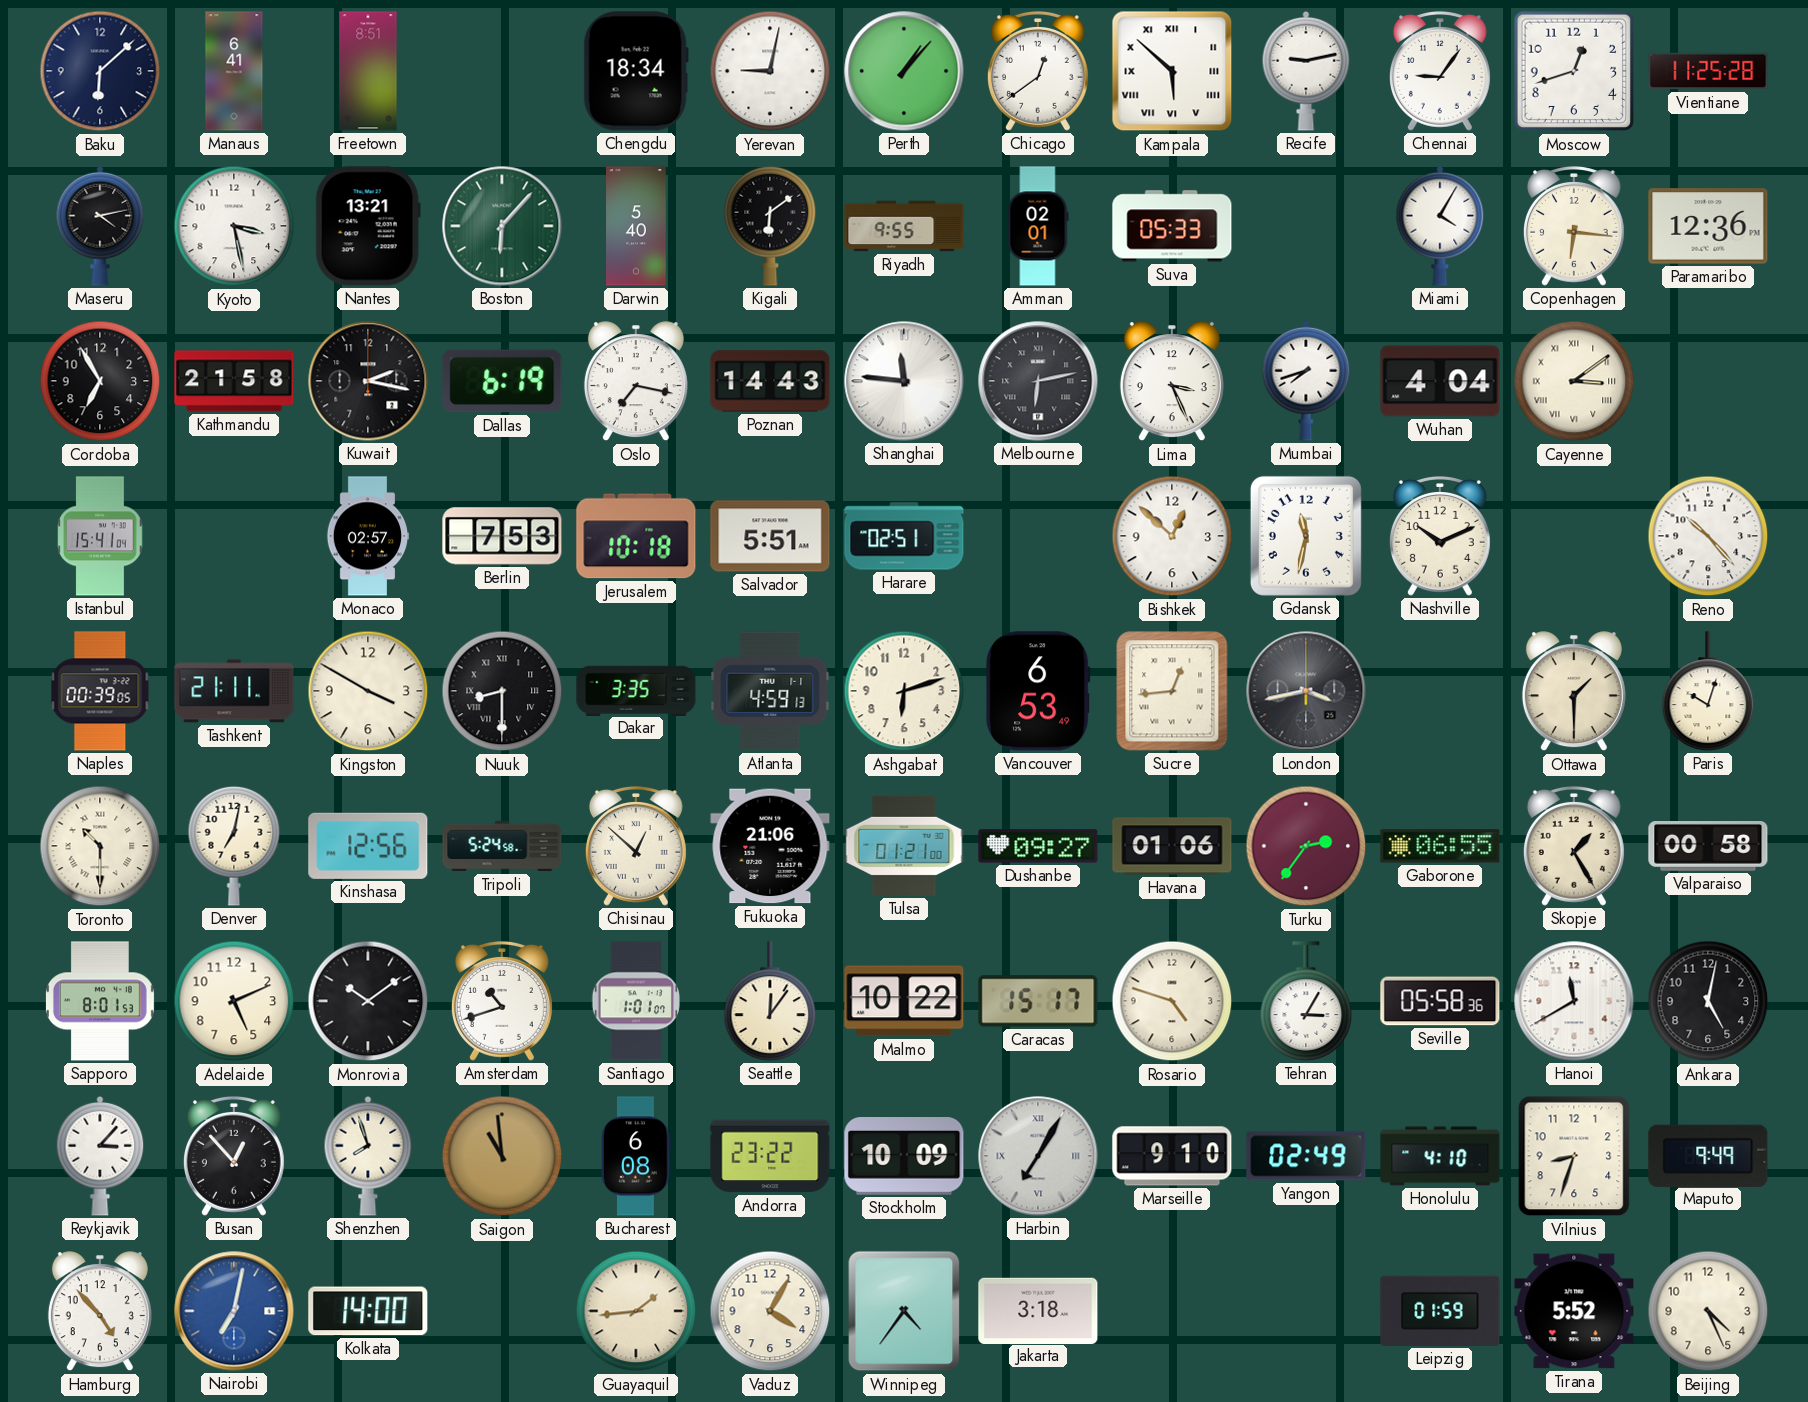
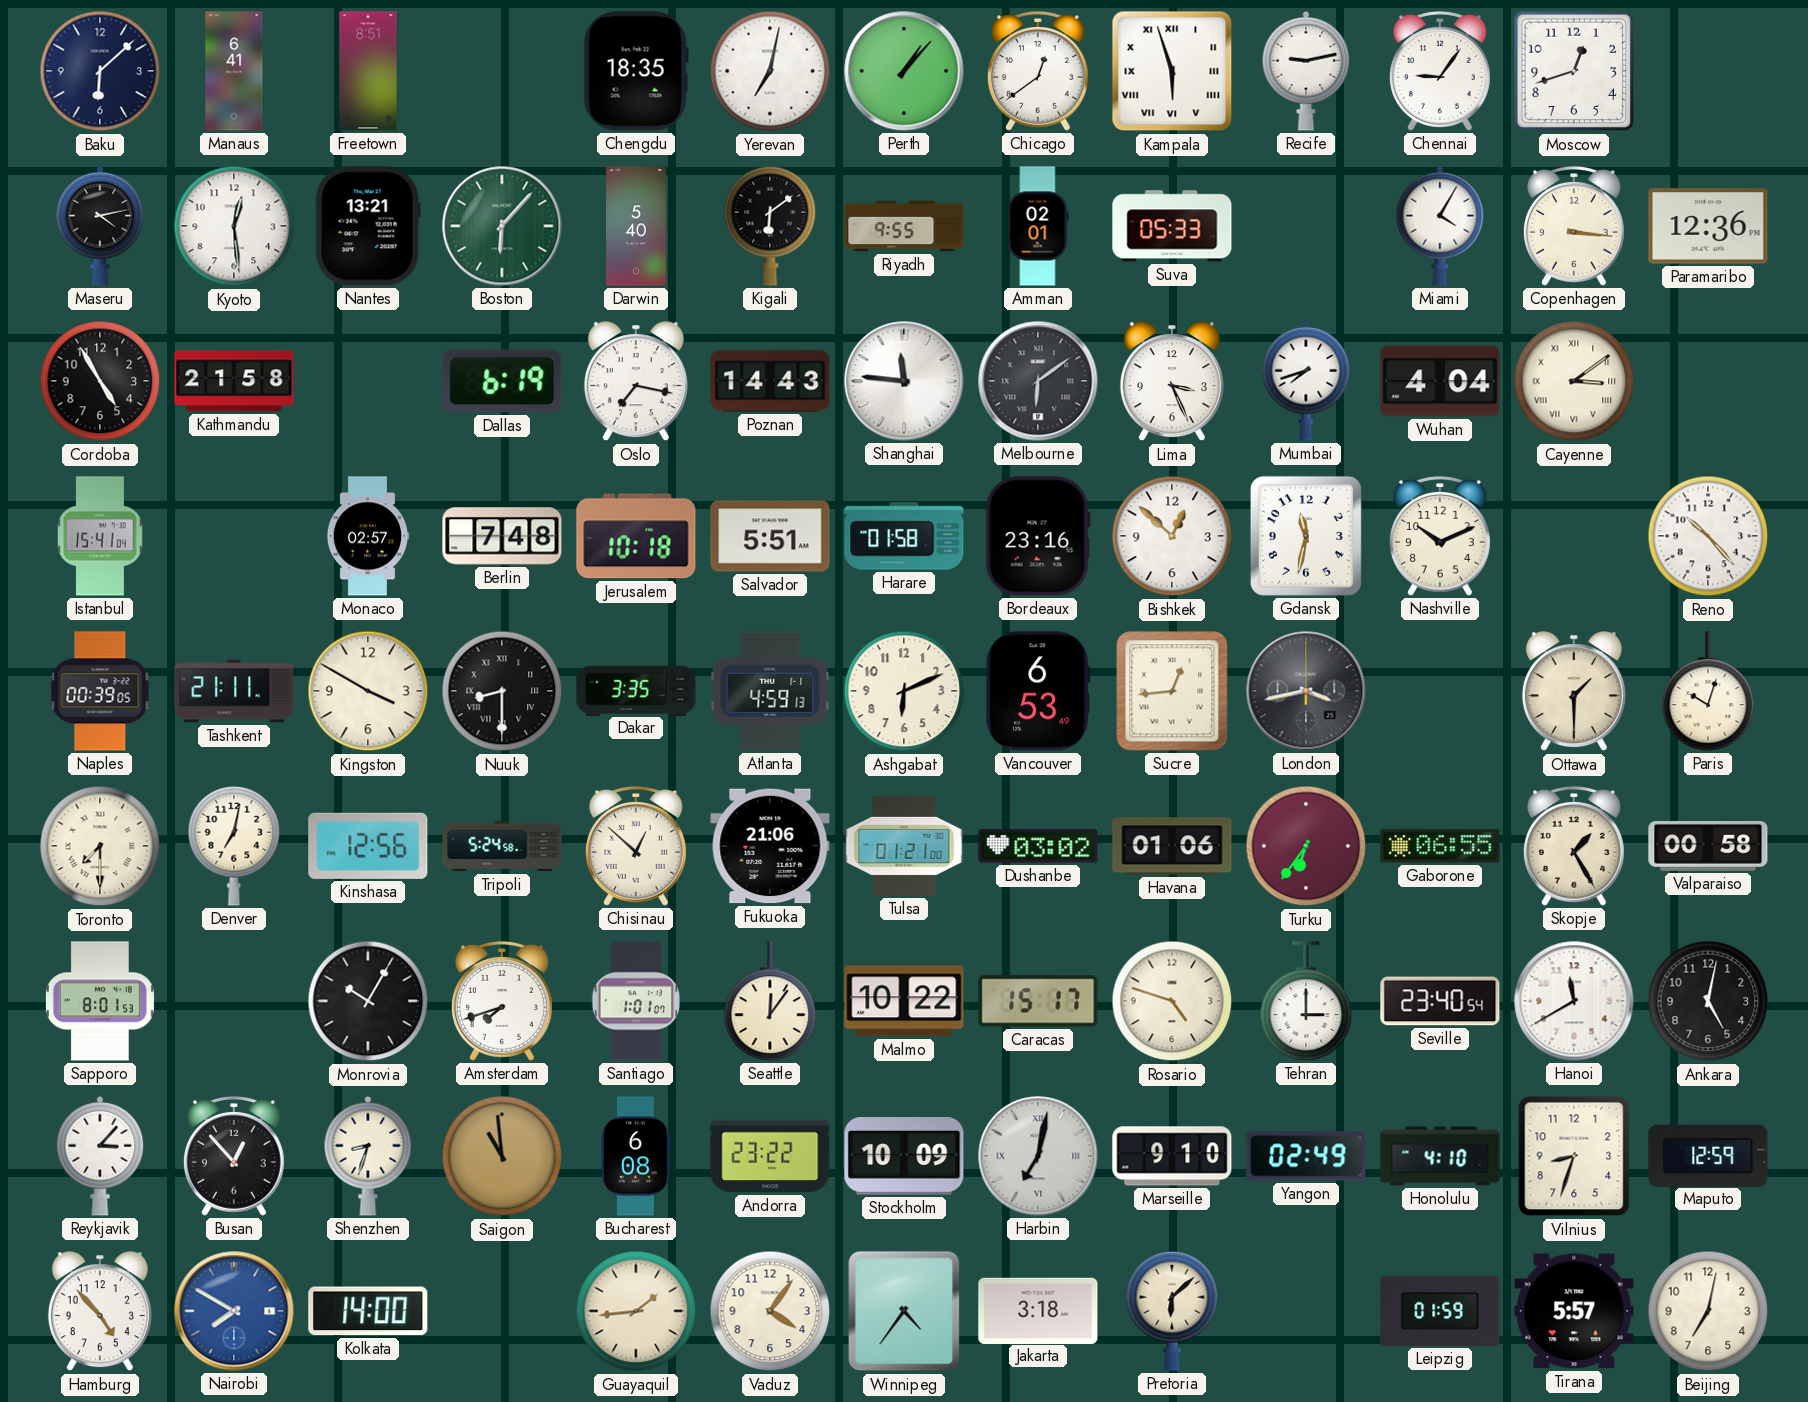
Chengdu: 18:34 -> 18:35
Yerevan: 9:02 -> 7:02
Kampala: 5:52 -> 5:57
Vientiane: 11:25 -> none
Kyoto: 3:28 -> 12:29
Copenhagen: 6:16 -> 3:16
Cordoba: 6:55 -> 4:55
Kuwait: 2:17 -> none
Melbourne: 6:13 -> 6:09
Berlin: 7:53 -> 7:48
Harare: 02:51 -> 01:58
Bordeaux: none -> 23:16
Ashgabat: 6:12 -> 6:11
Toronto: 10:30 -> 7:30
Dushanbe: 09:27 -> 03:02
Turku: 2:36 -> 6:36
Adelaide: 5:11 -> none
Monrovia: 10:09 -> 10:05
Amsterdam: 10:42 -> 7:42
Tehran: 3:05 -> 3:00
Seville: 05:58 -> 23:40
Shenzhen: 7:57 -> 8:33
Harbin: 7:05 -> 7:02
Maputo: 9:49 -> 12:59
Nairobi: 7:02 -> 7:50
Vaduz: 4:05 -> 4:06
Pretoria: none -> 6:08
Tirana: 5:52 -> 5:57
Beijing: 4:26 -> 7:02
